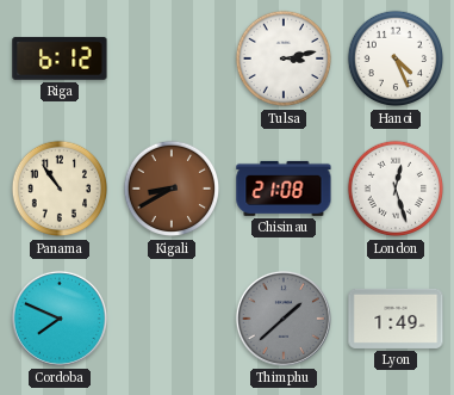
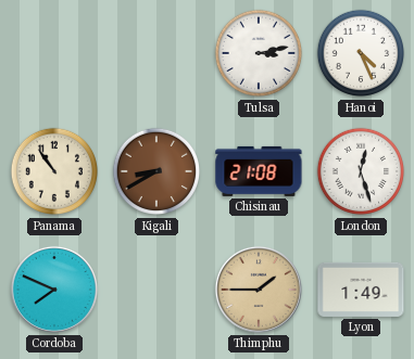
Riga: 6:12 -> none
Thimphu: 1:38 -> 1:45
Thimphu dial: grey -> champagne
